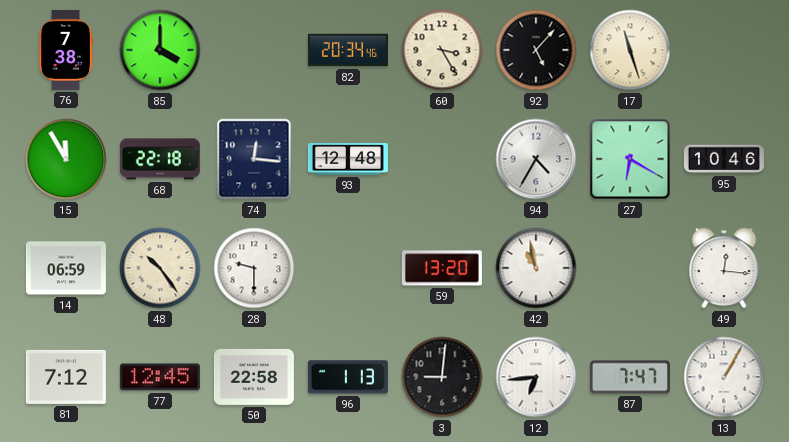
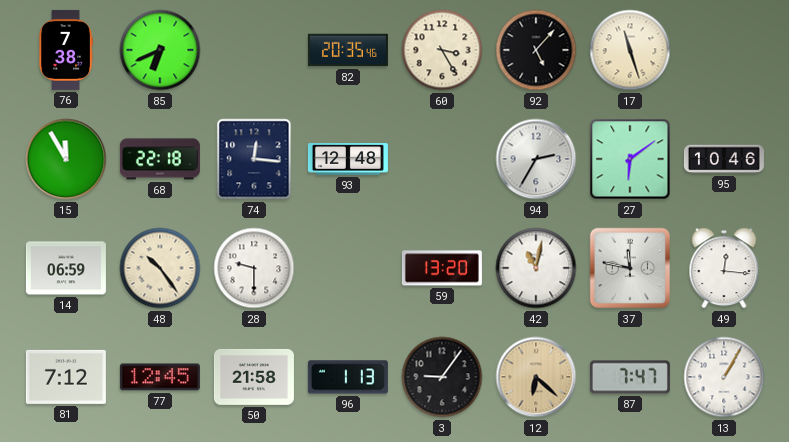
85: 4:00 -> 6:41
82: 20:34 -> 20:35
94: 4:35 -> 2:35
27: 6:20 -> 6:09
42: 10:58 -> 11:02
37: none -> 11:47
50: 22:58 -> 21:58
3: 9:01 -> 9:06
12: 6:44 -> 6:22
12 dial: white -> champagne
